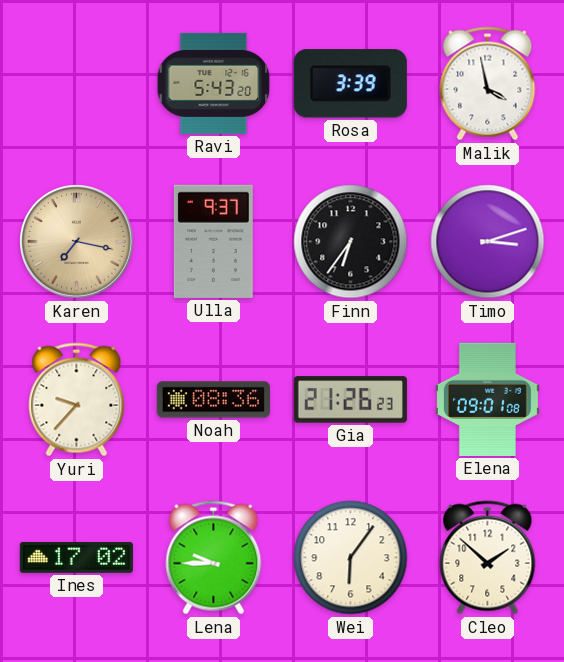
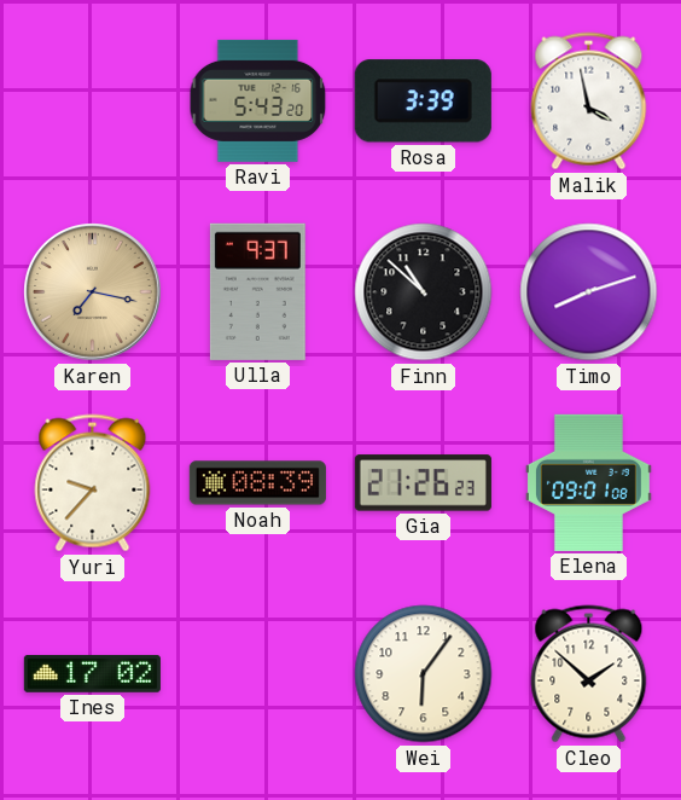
Finn: 6:36 -> 10:52
Timo: 3:12 -> 8:12
Noah: 08:36 -> 08:39
Lena: 9:45 -> none
